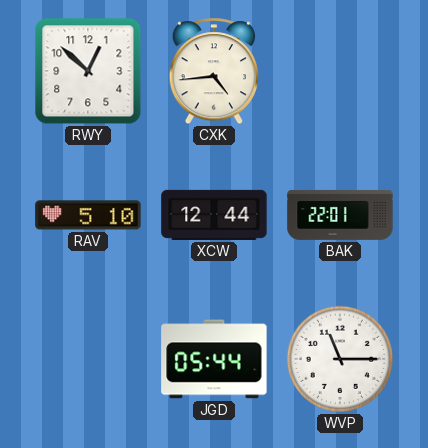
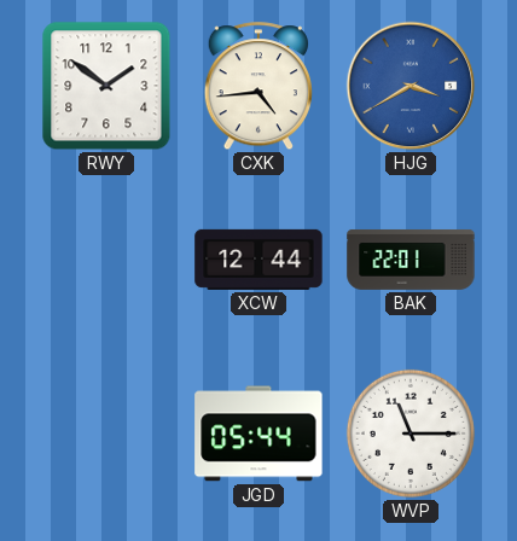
RWY: 12:52 -> 1:51
HJG: none -> 3:40
RAV: 5:10 -> none
